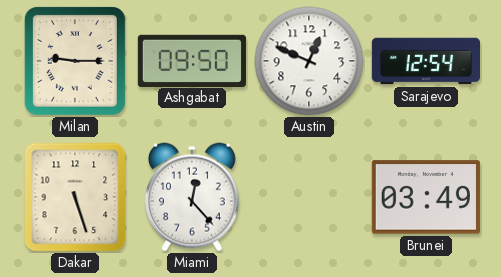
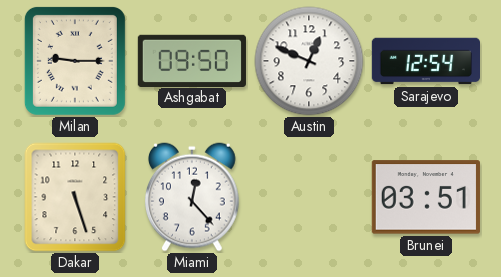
Brunei: 03:49 -> 03:51
